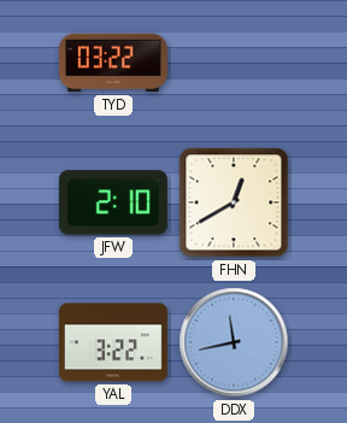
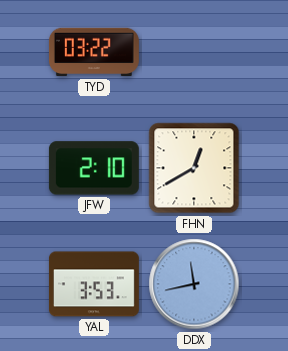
YAL: 3:22 -> 3:53
